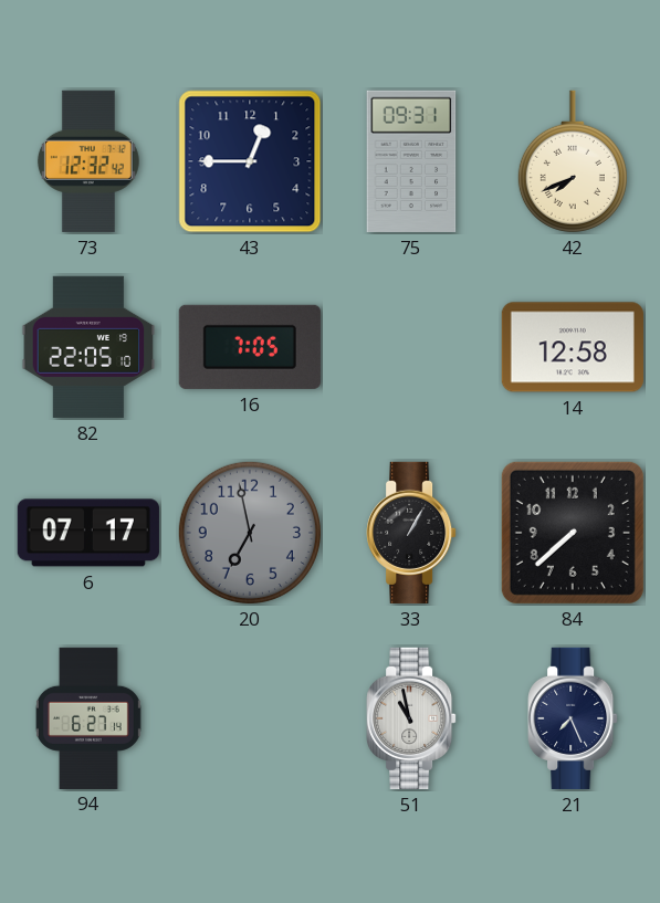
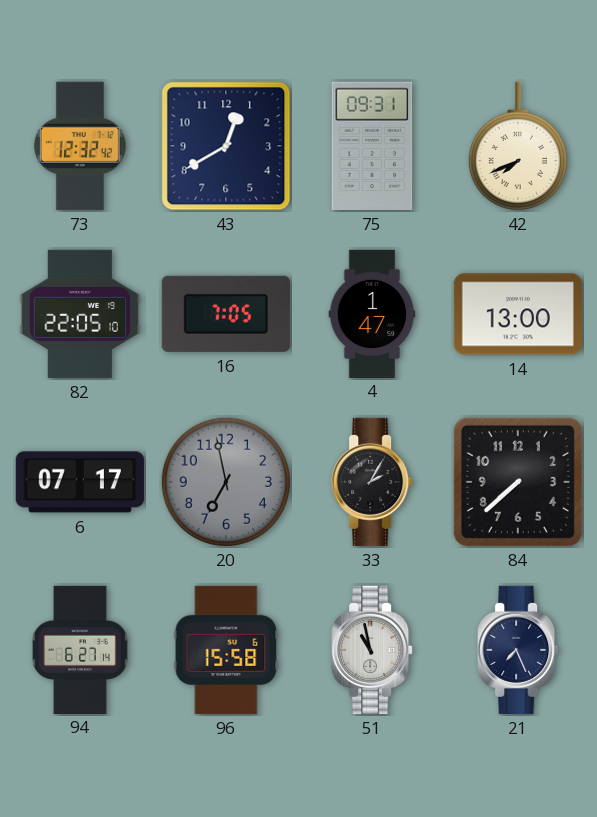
43: 12:45 -> 12:40
4: none -> 1:47
14: 12:58 -> 13:00
33: 1:05 -> 2:05
96: none -> 15:58
